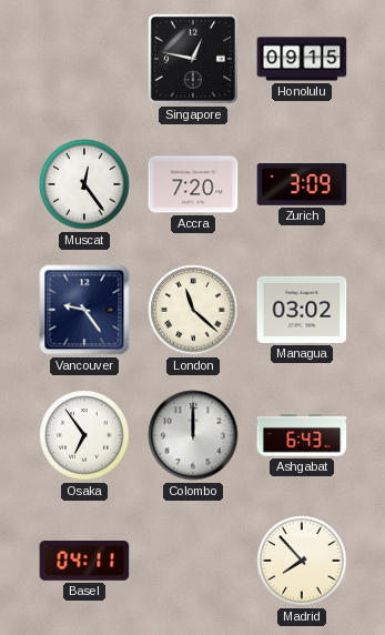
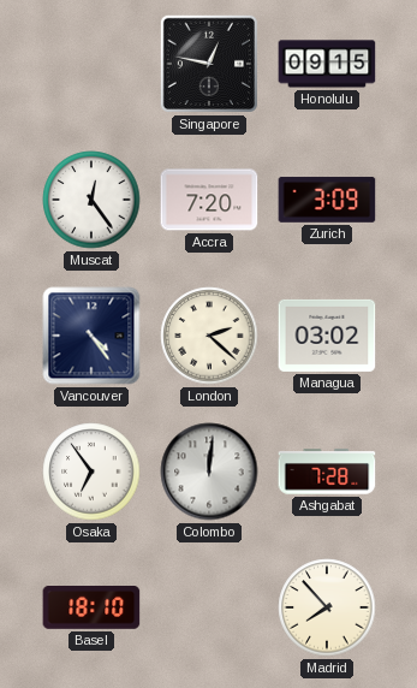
Vancouver: 9:24 -> 4:24
London: 11:22 -> 2:22
Colombo: 12:00 -> 12:01
Ashgabat: 6:43 -> 7:28
Basel: 04:11 -> 18:10
